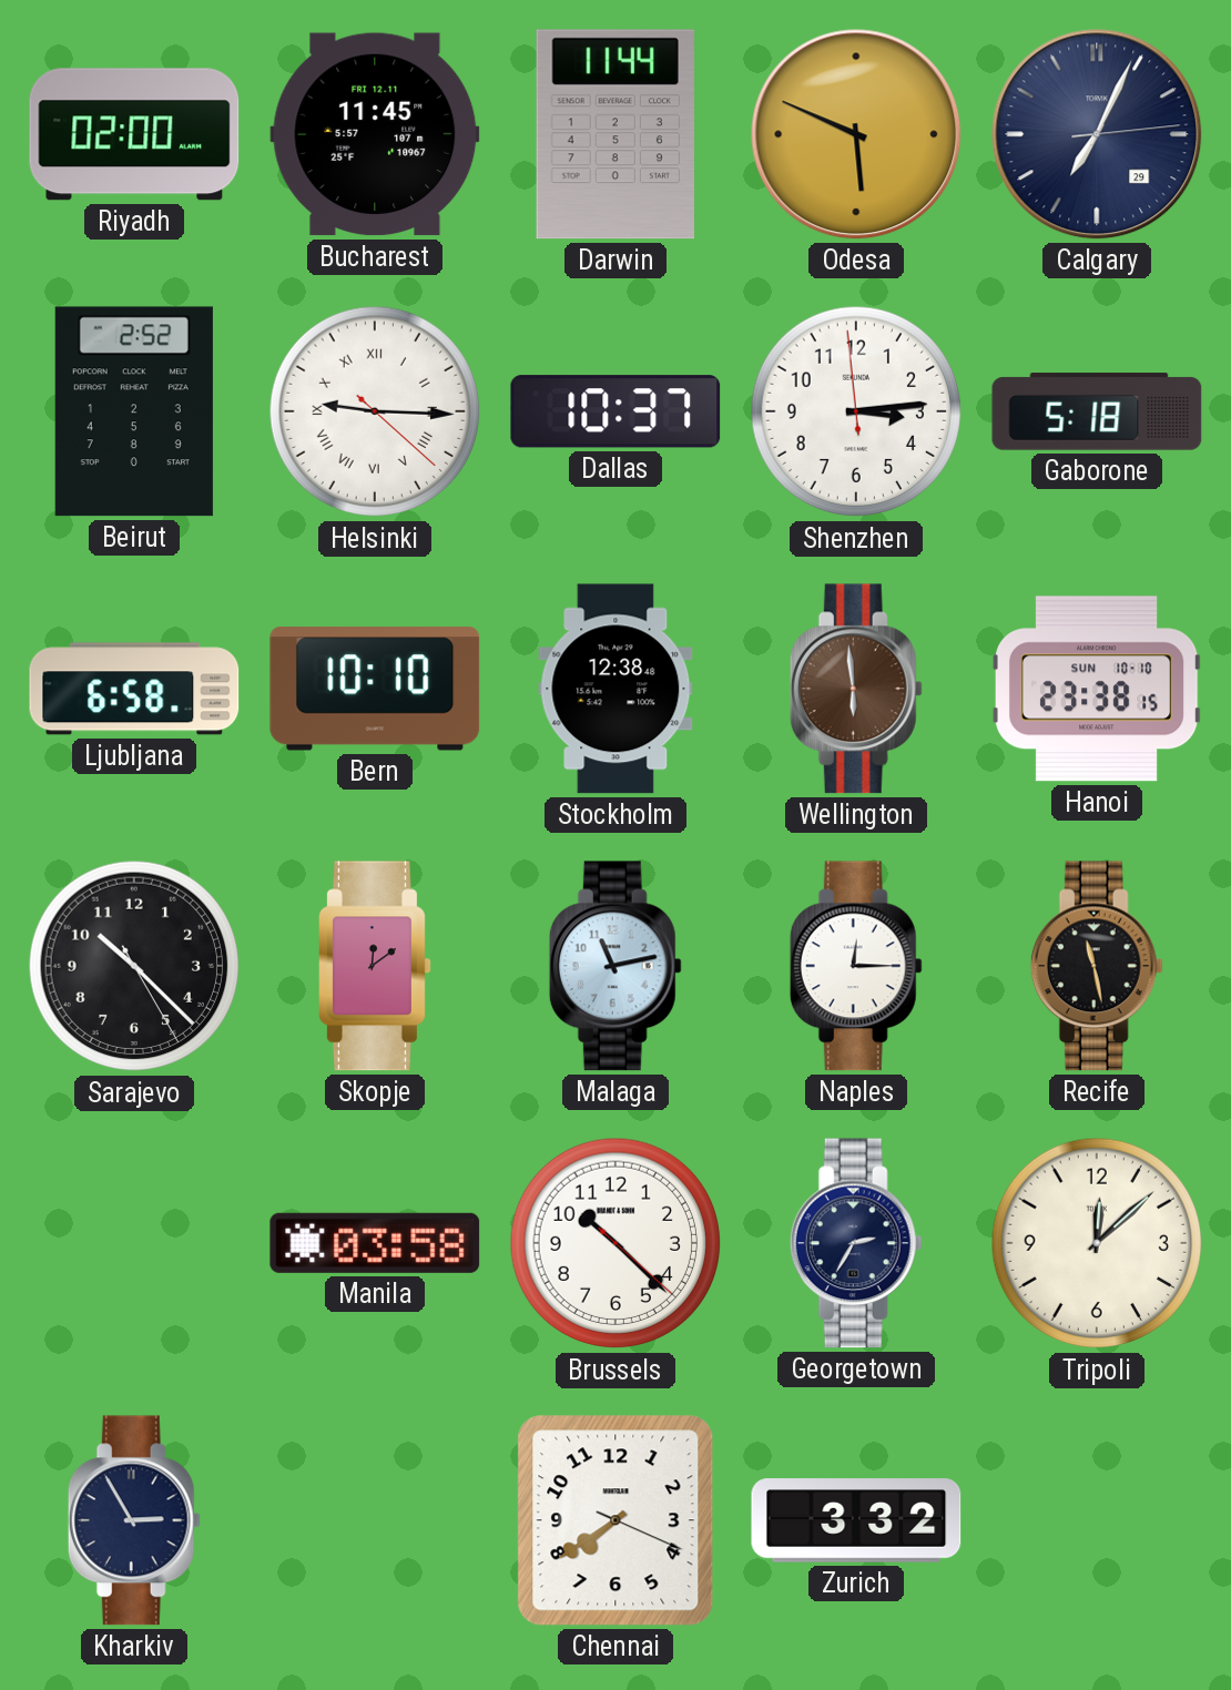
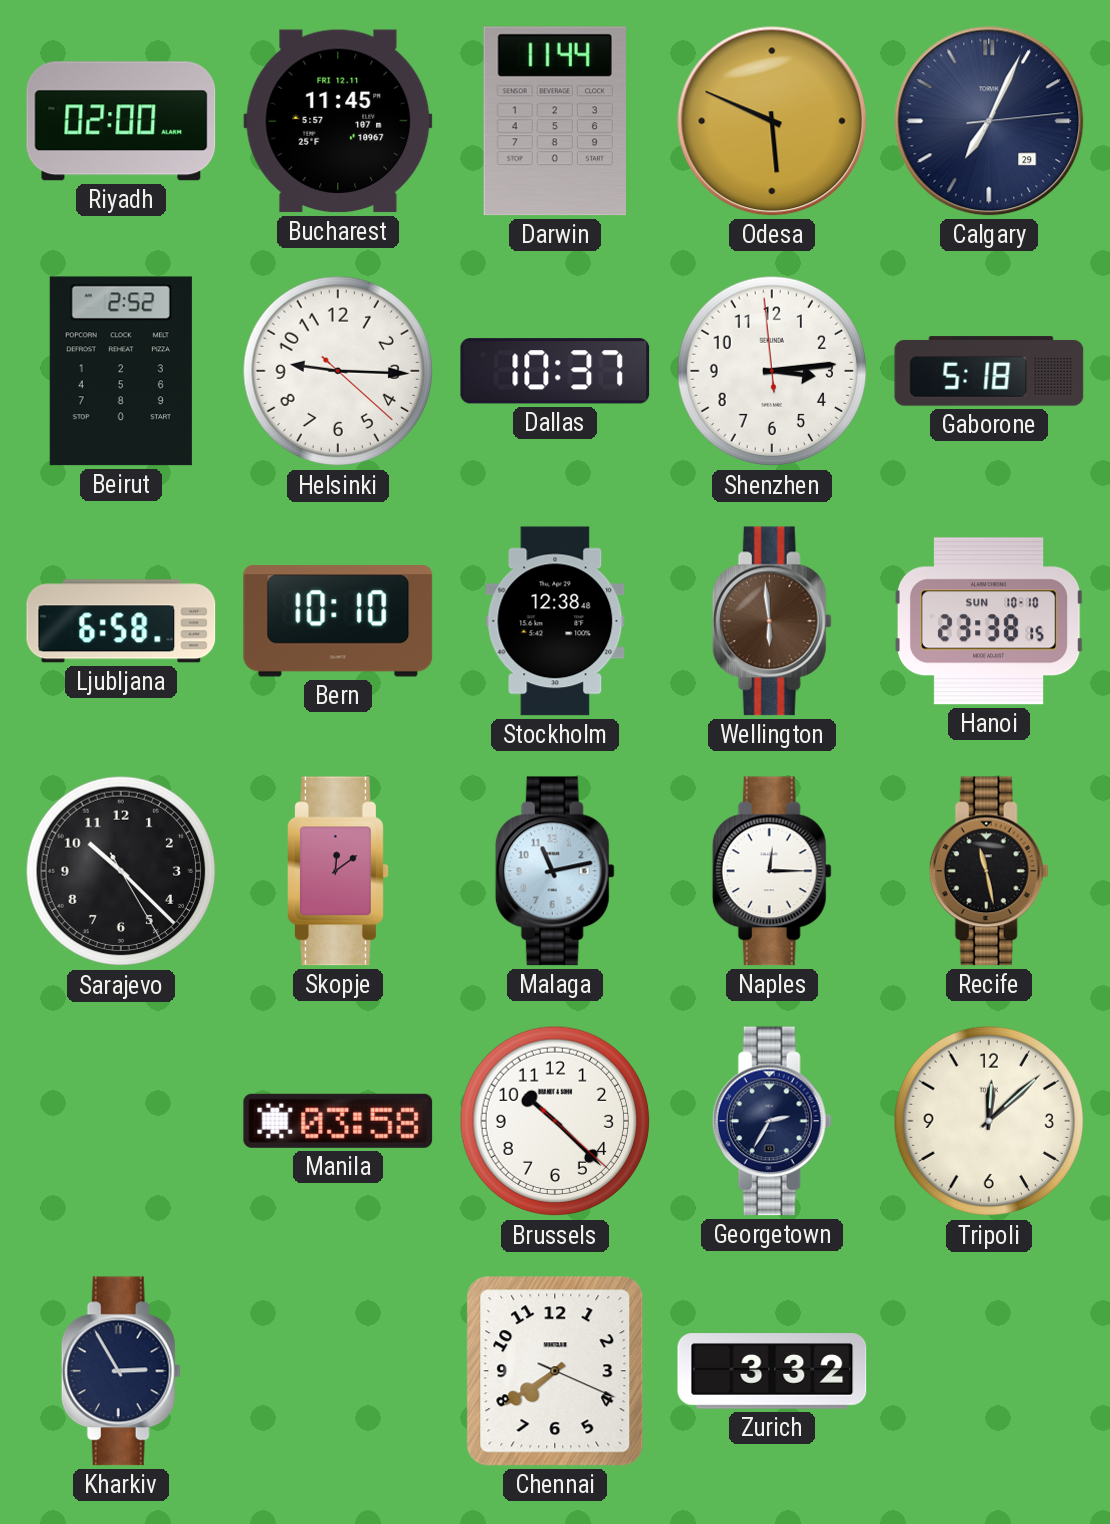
Helsinki numerals: Roman -> Arabic
